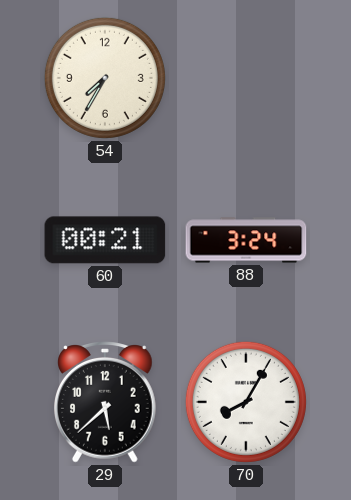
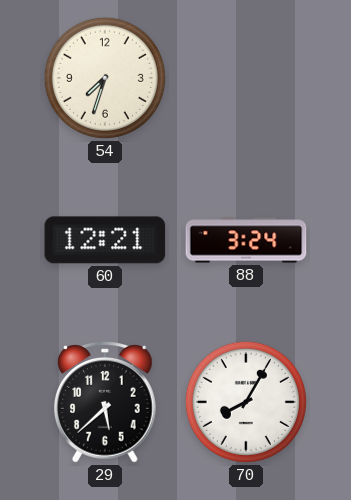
54: 7:35 -> 7:33
60: 00:21 -> 12:21
